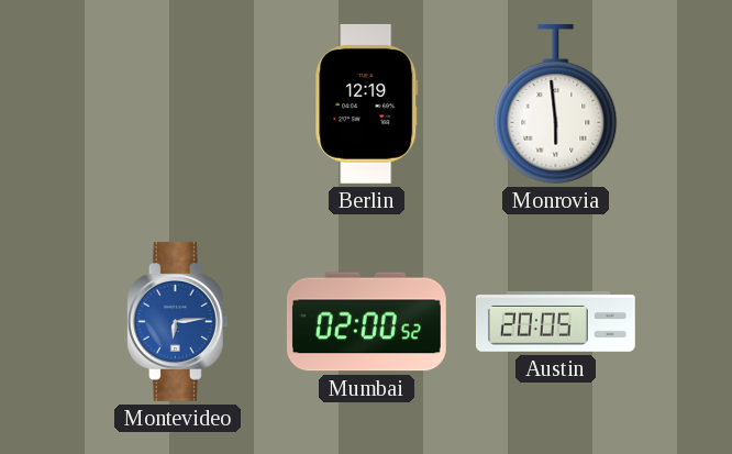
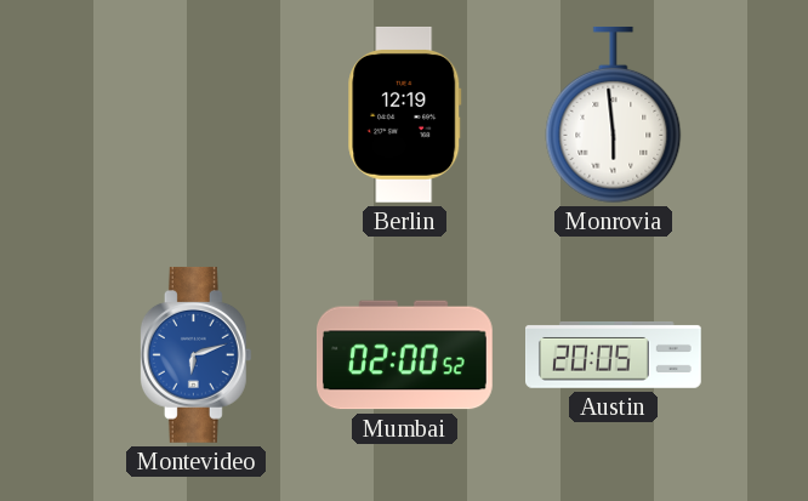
Montevideo: 6:14 -> 6:12
